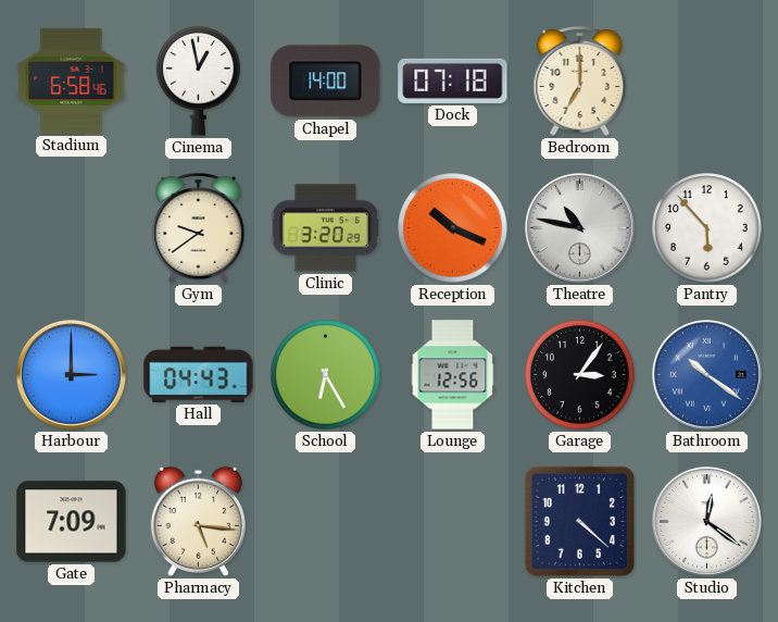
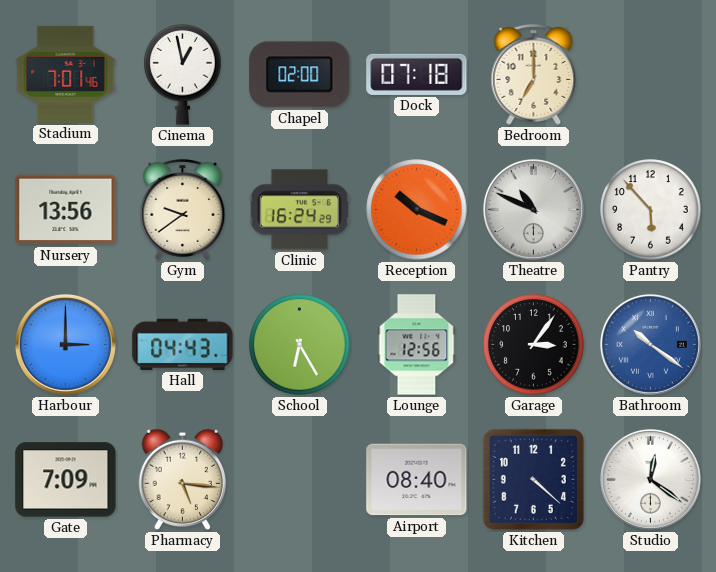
Stadium: 6:58 -> 7:01
Chapel: 14:00 -> 02:00
Nursery: none -> 13:56
Clinic: 3:20 -> 16:24
Theatre: 10:47 -> 10:49
Airport: none -> 08:40
